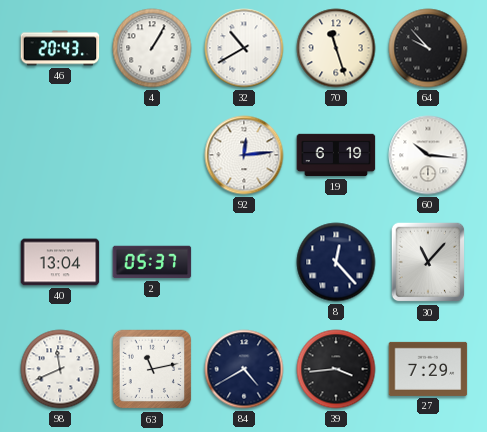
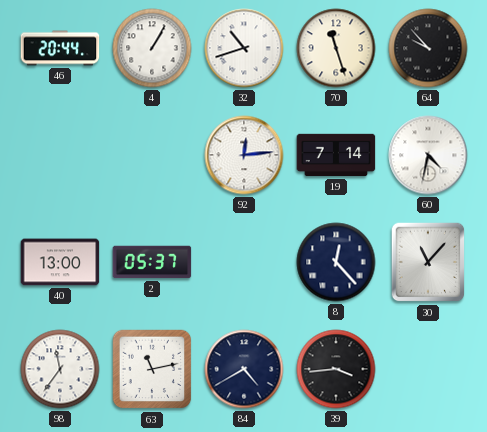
46: 20:43 -> 20:44
32: 10:40 -> 10:42
19: 6:19 -> 7:14
60: 10:16 -> 4:32
40: 13:04 -> 13:00
98: 11:41 -> 11:36
27: 7:29 -> none
